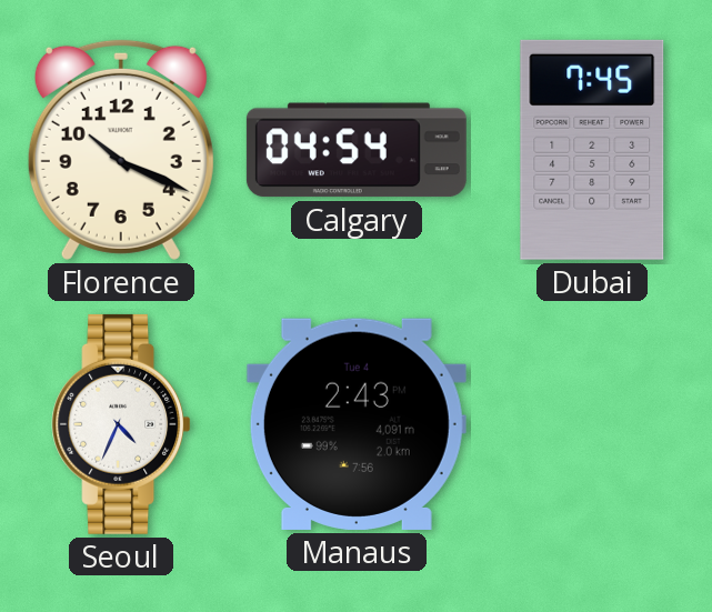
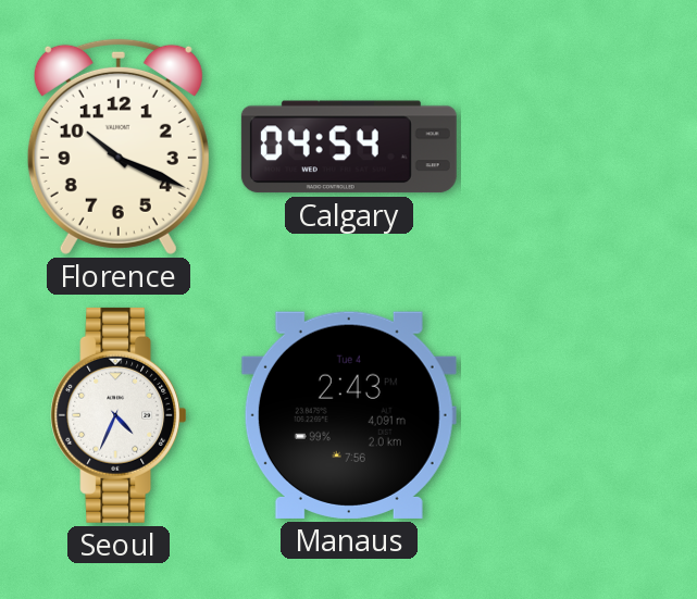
Dubai: 7:45 -> none
